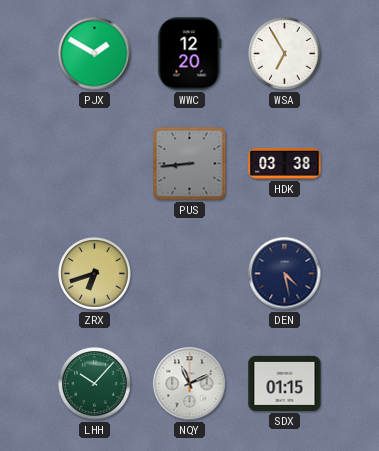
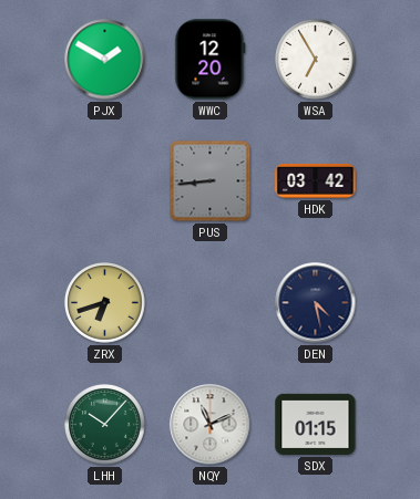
HDK: 03:38 -> 03:42
